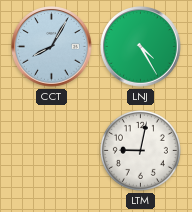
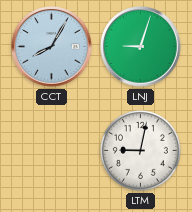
LNJ: 4:25 -> 9:03
